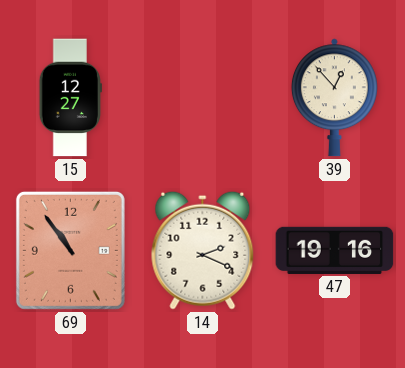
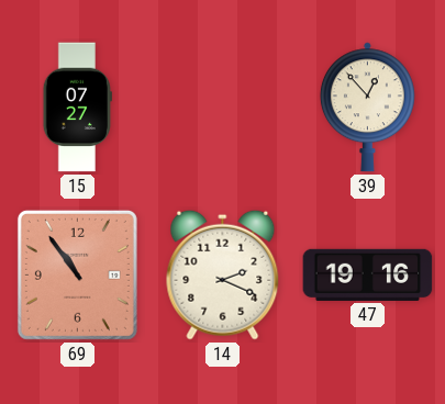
15: 12:27 -> 07:27
